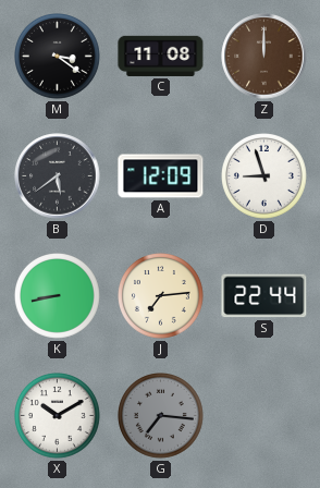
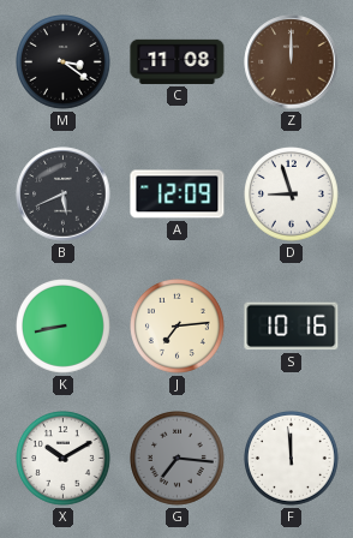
B: 5:39 -> 5:41
S: 22:44 -> 10:16
F: none -> 11:59
